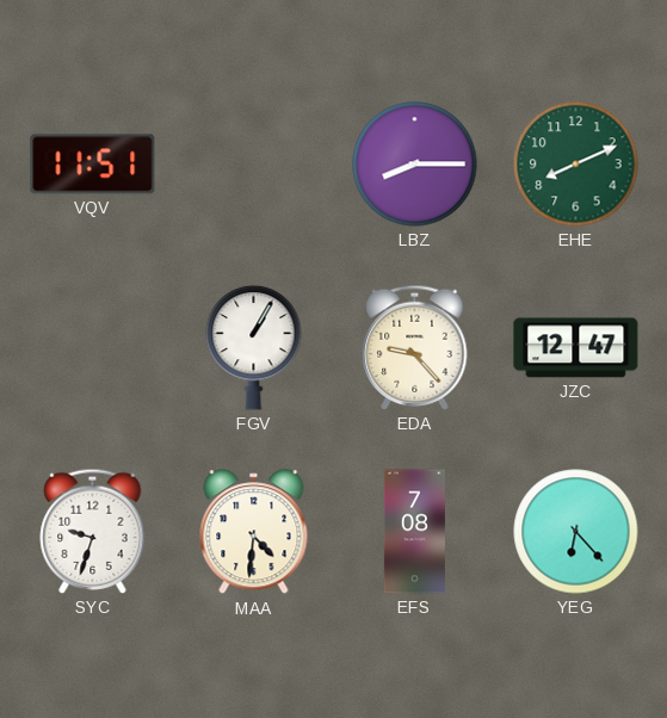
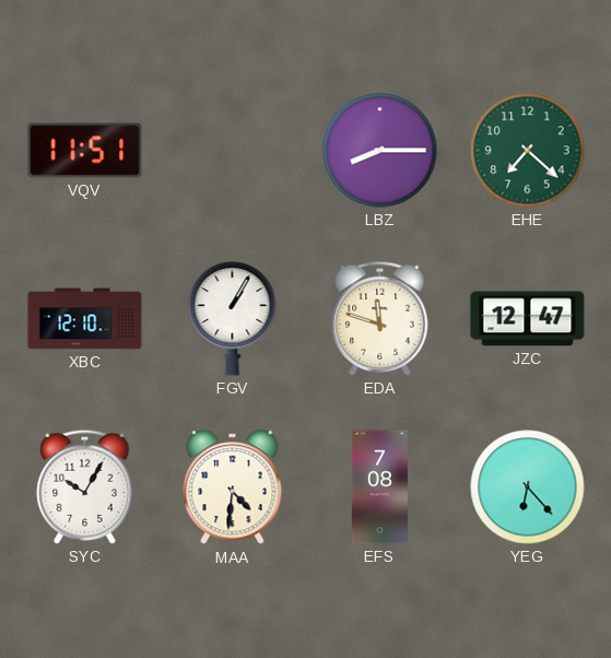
EHE: 8:11 -> 7:22
XBC: none -> 12:10
EDA: 9:23 -> 11:48
SYC: 9:33 -> 10:05
